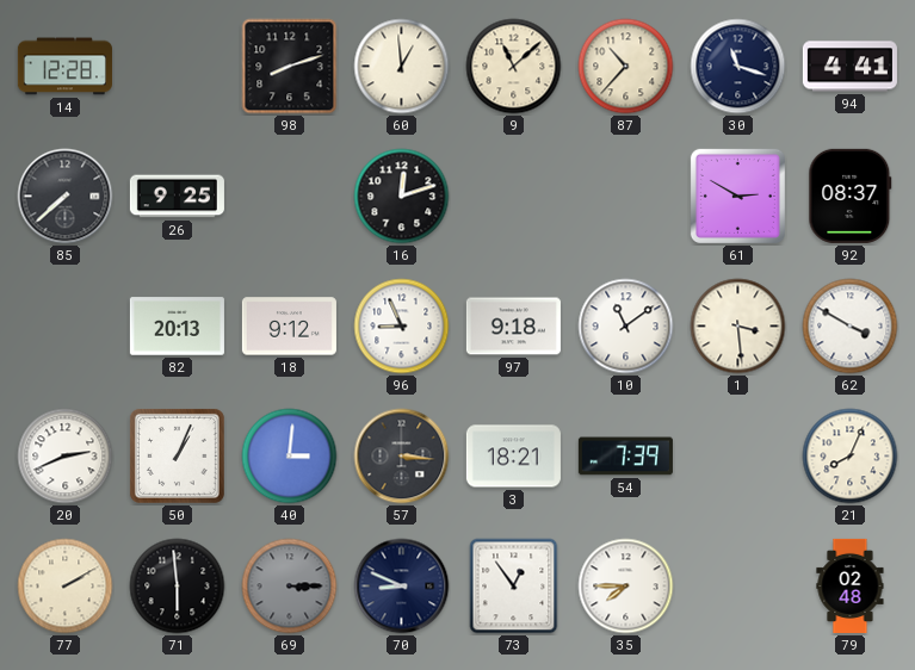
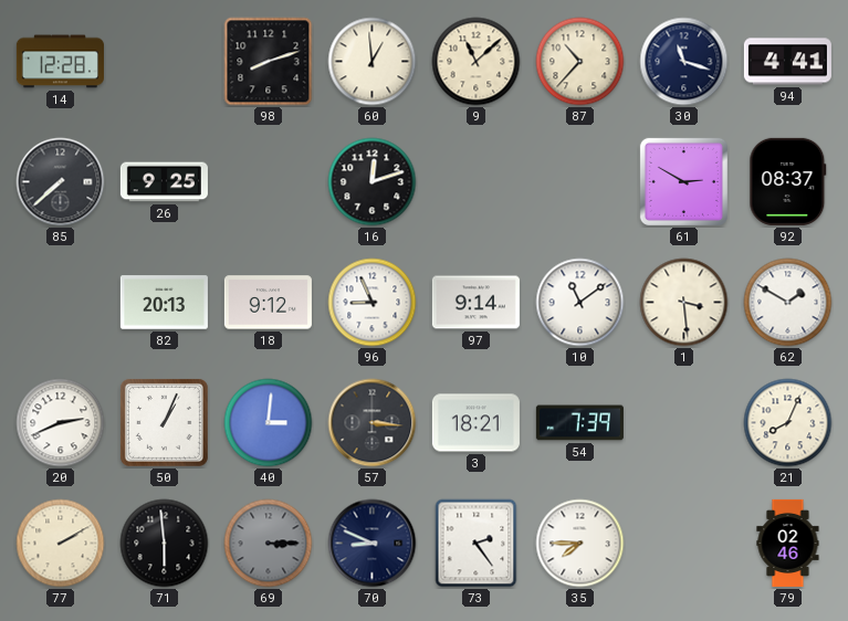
97: 9:18 -> 9:14
62: 3:50 -> 1:50
73: 12:54 -> 2:24
79: 02:48 -> 02:46
